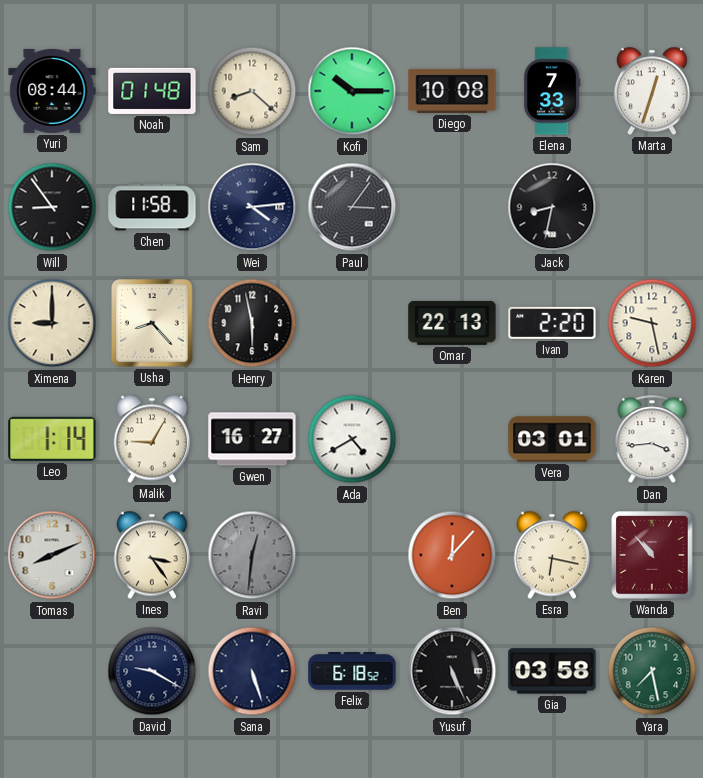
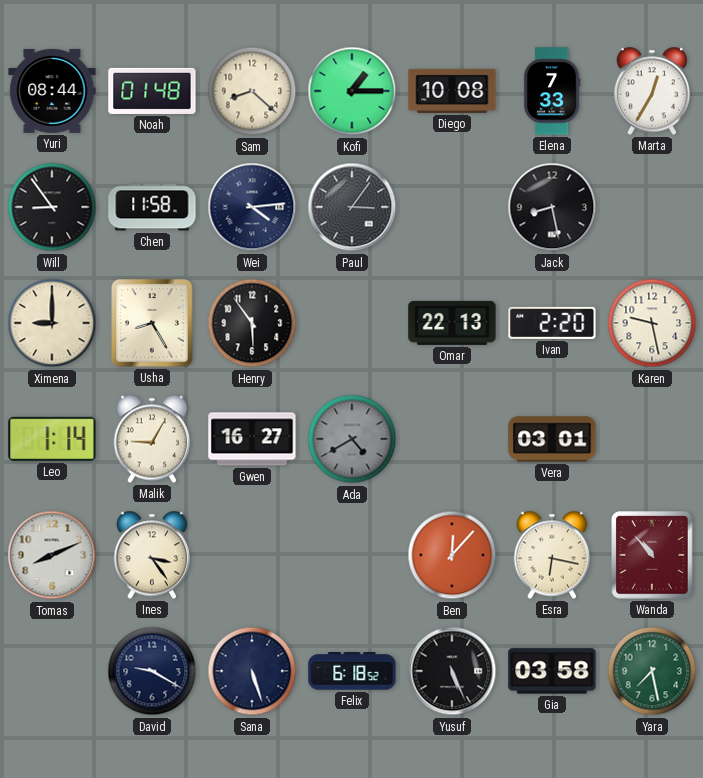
Kofi: 10:15 -> 1:15
Marta: 12:33 -> 12:35
Jack: 8:32 -> 8:28
Usha: 8:23 -> 8:25
Henry: 5:58 -> 5:54
Ada dial: white -> grey
Dan: 3:44 -> none
Ravi: 12:31 -> none
